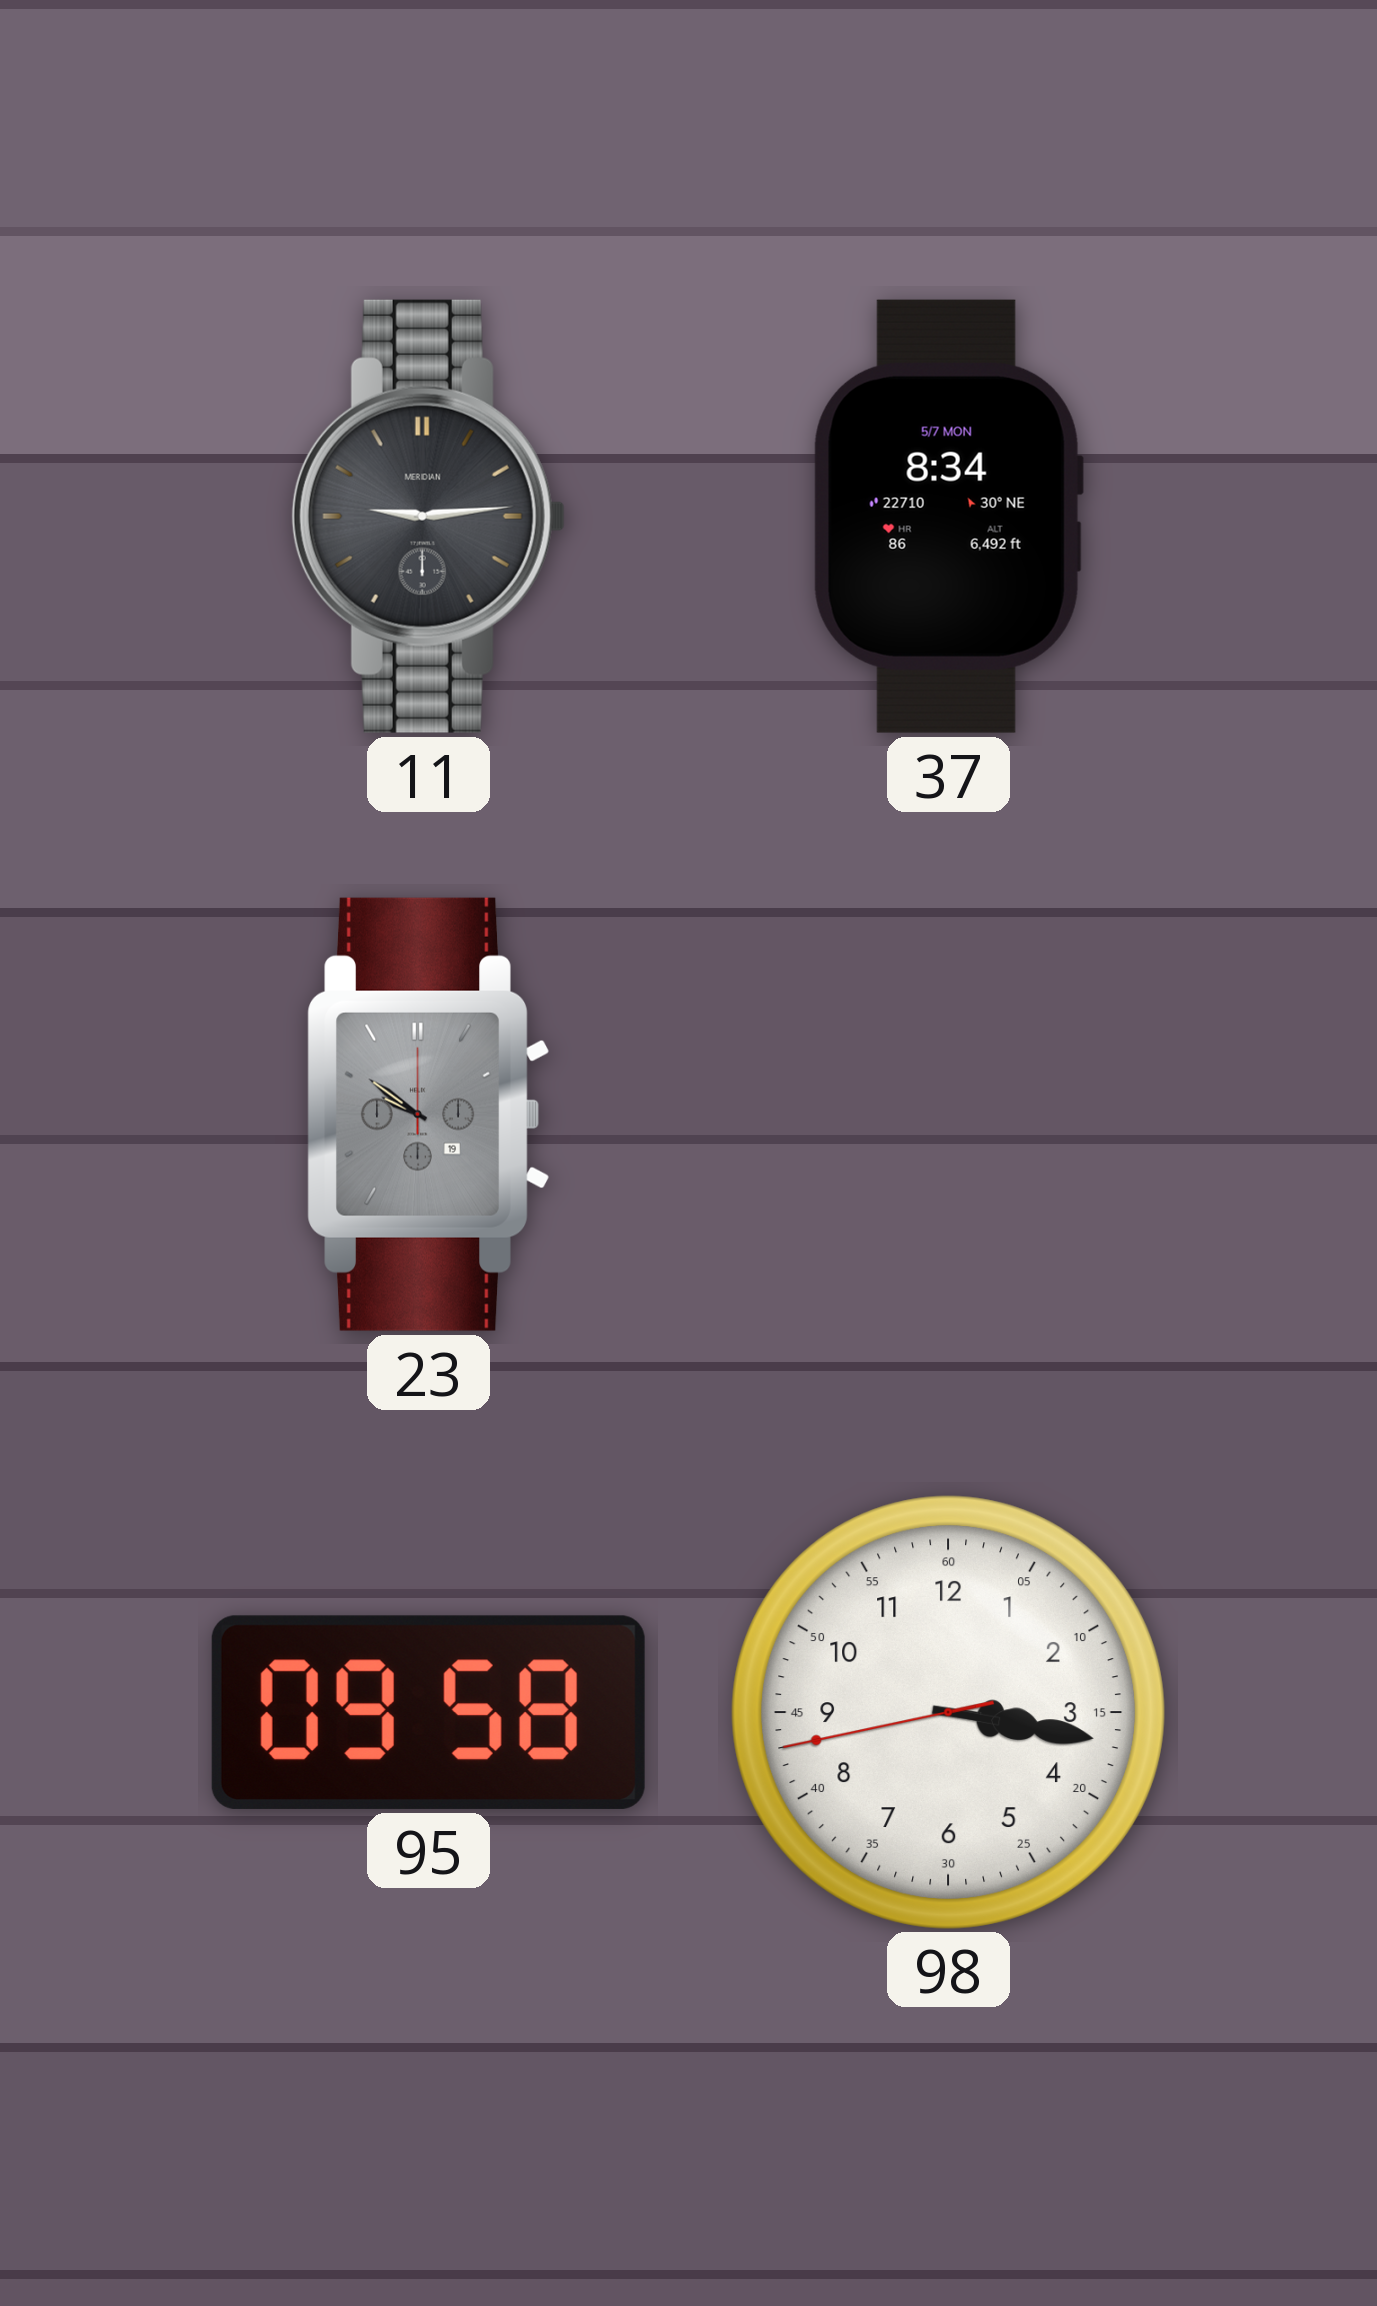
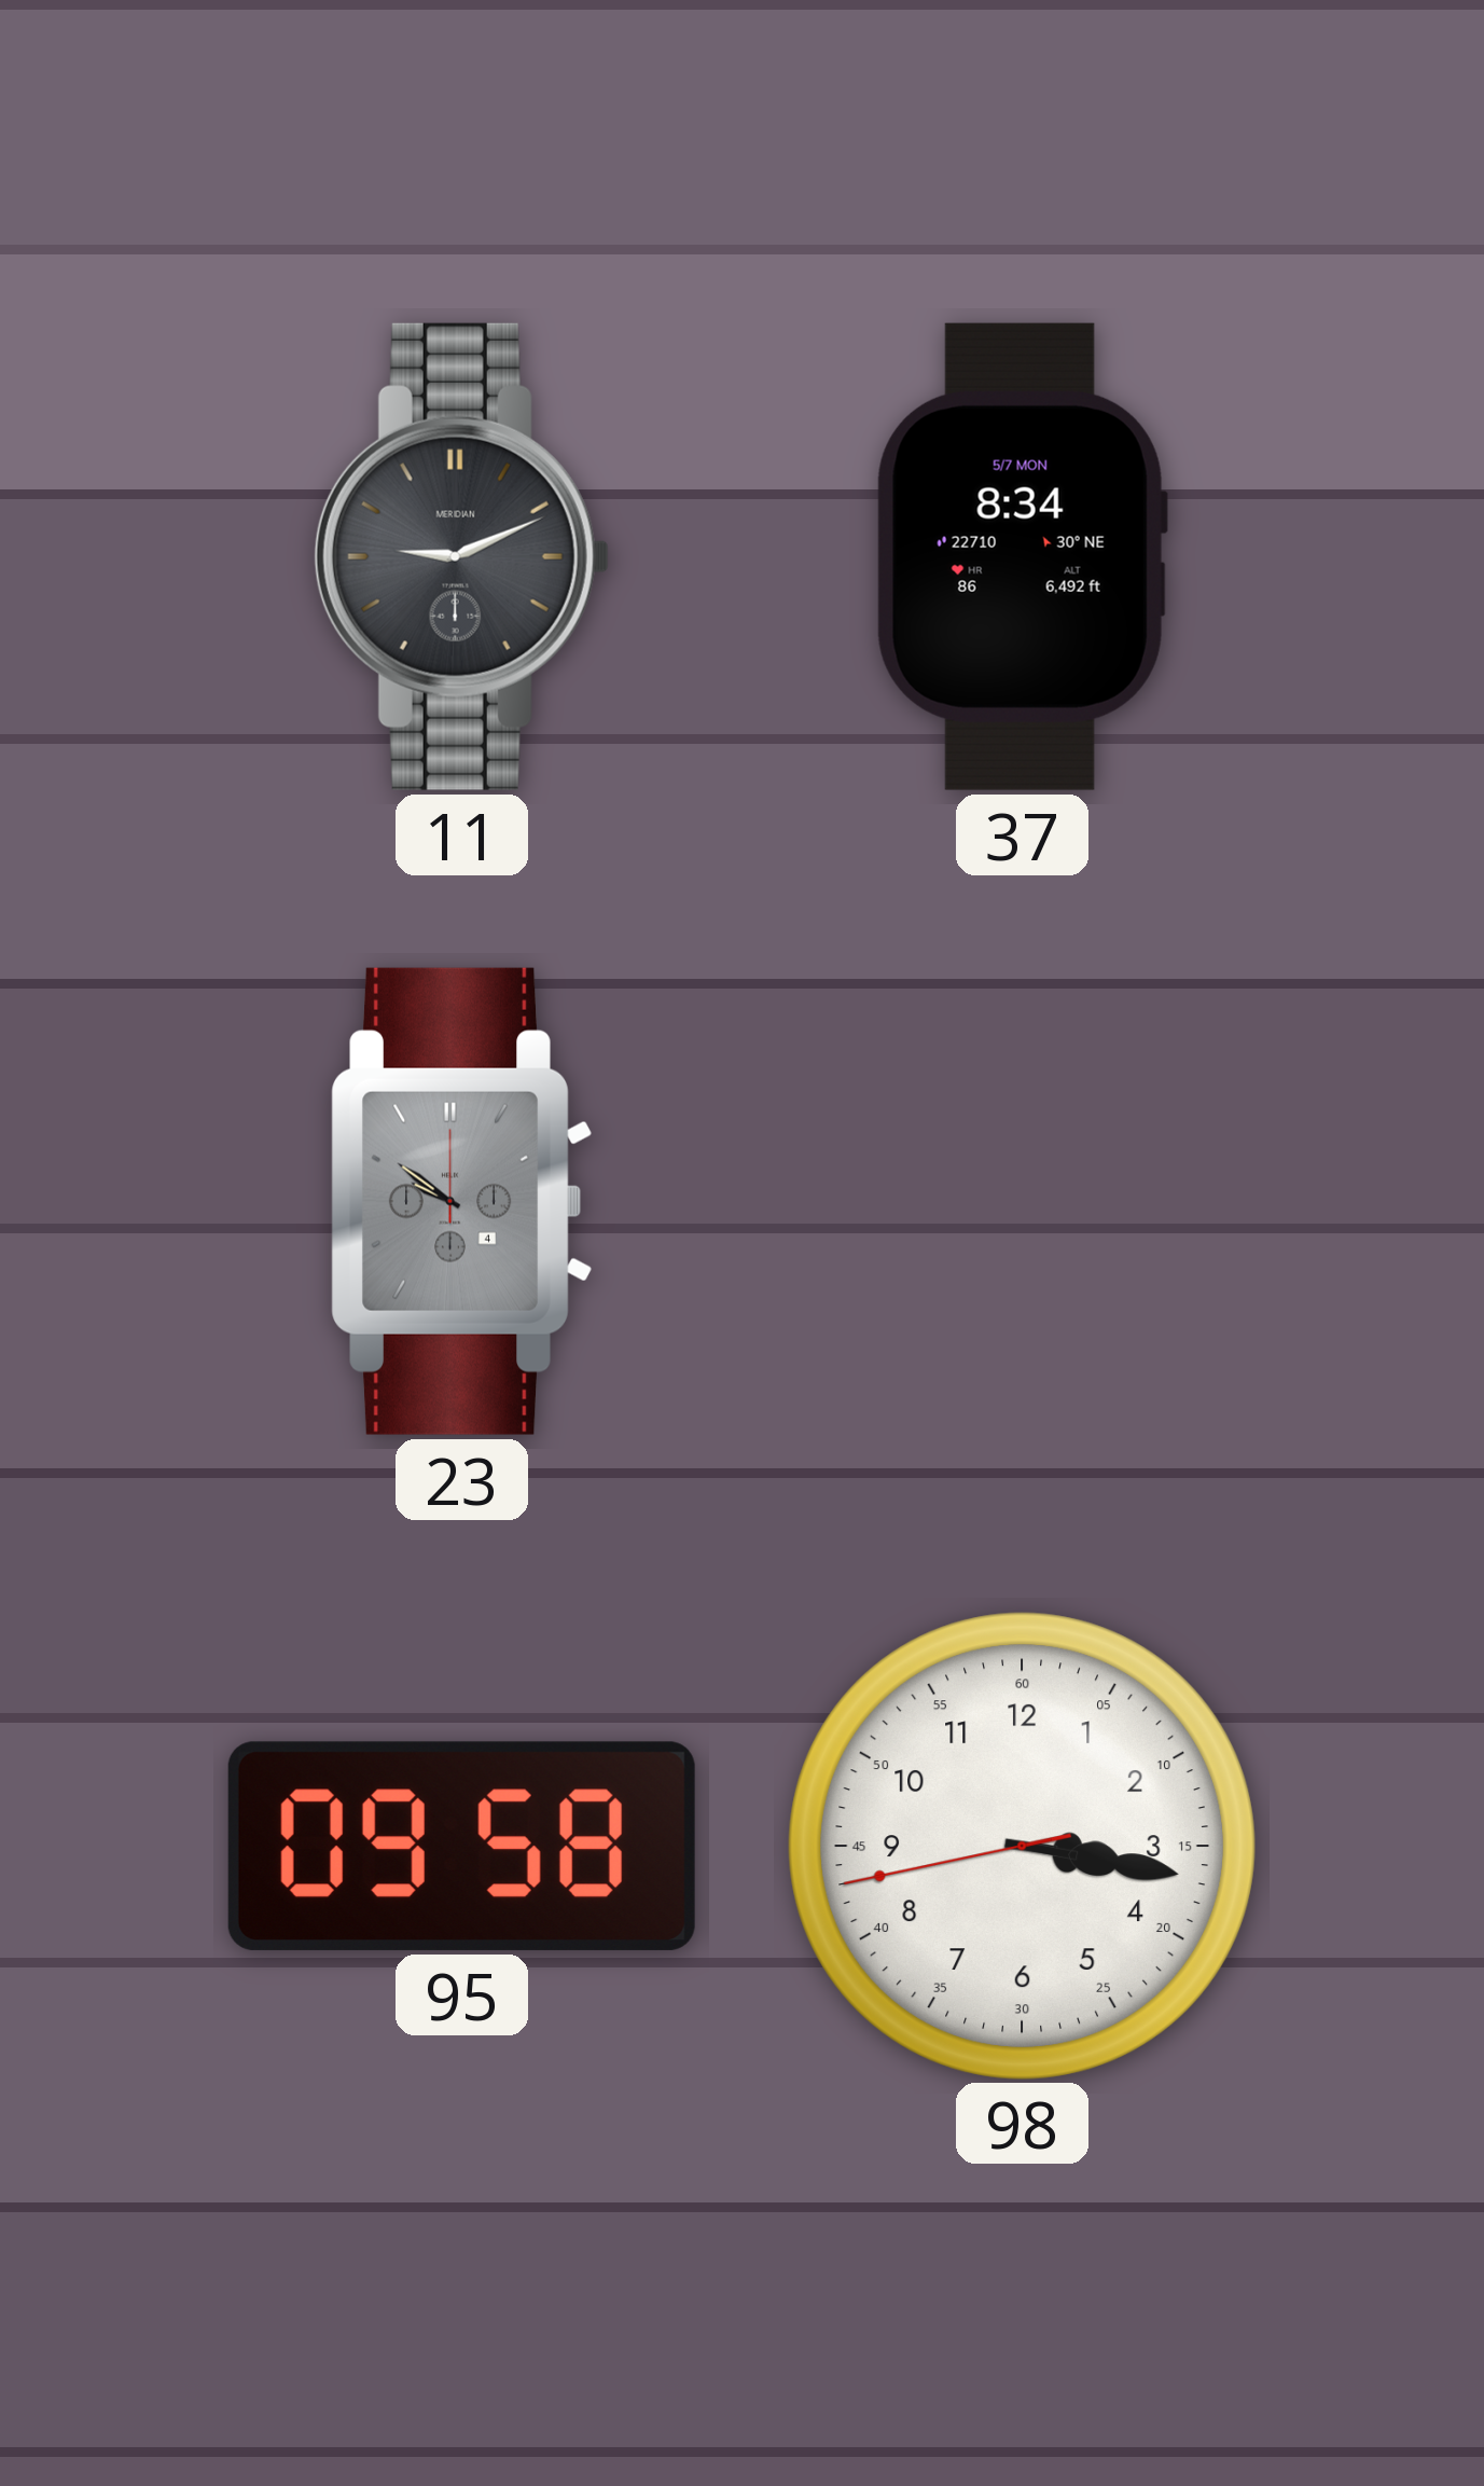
11: 9:14 -> 9:11
23 date: 19 -> 4
